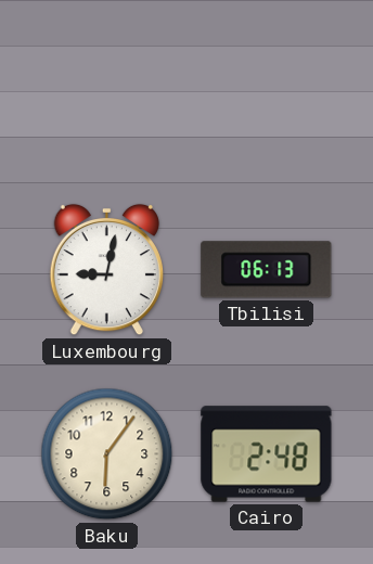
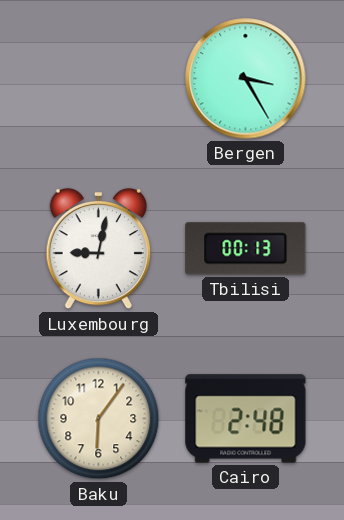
Bergen: none -> 3:25
Tbilisi: 06:13 -> 00:13
